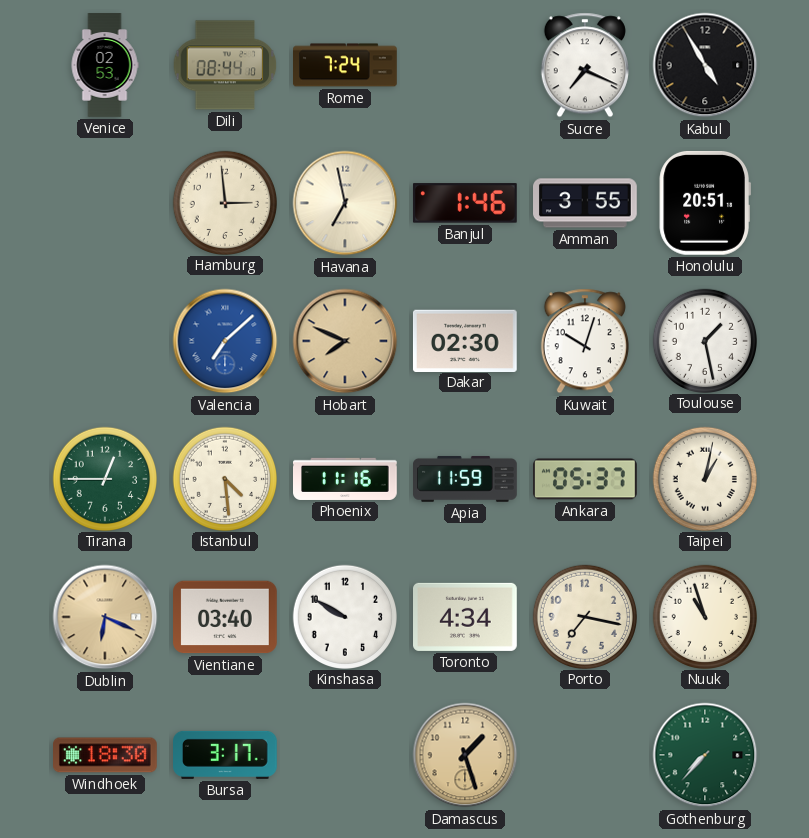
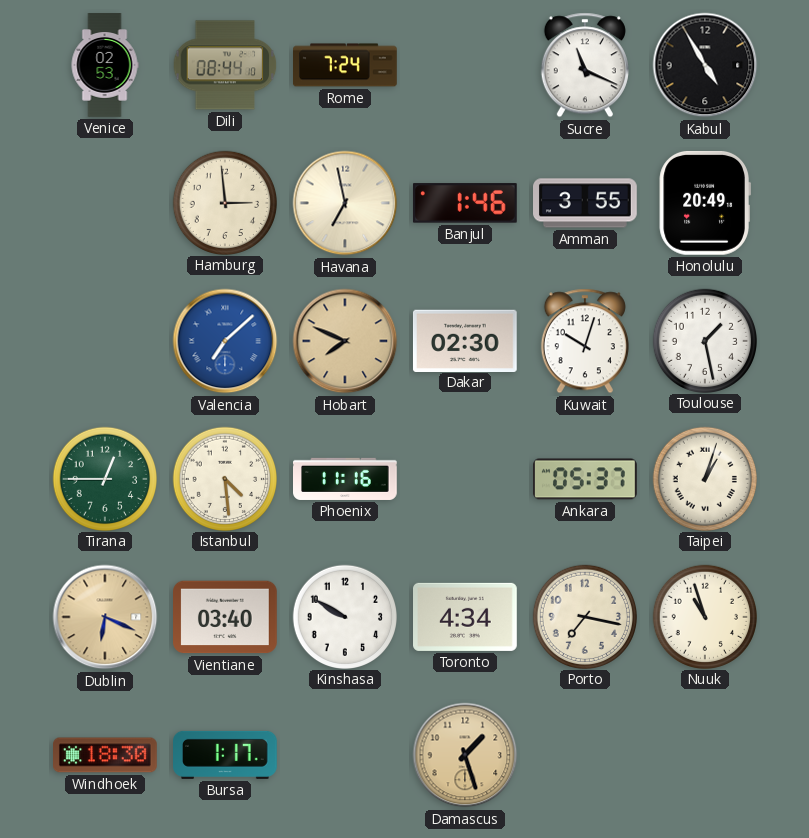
Sucre: 7:19 -> 11:19
Honolulu: 20:51 -> 20:49
Apia: 11:59 -> none
Taipei: 1:02 -> 1:03
Bursa: 3:17 -> 1:17
Gothenburg: 7:37 -> none
